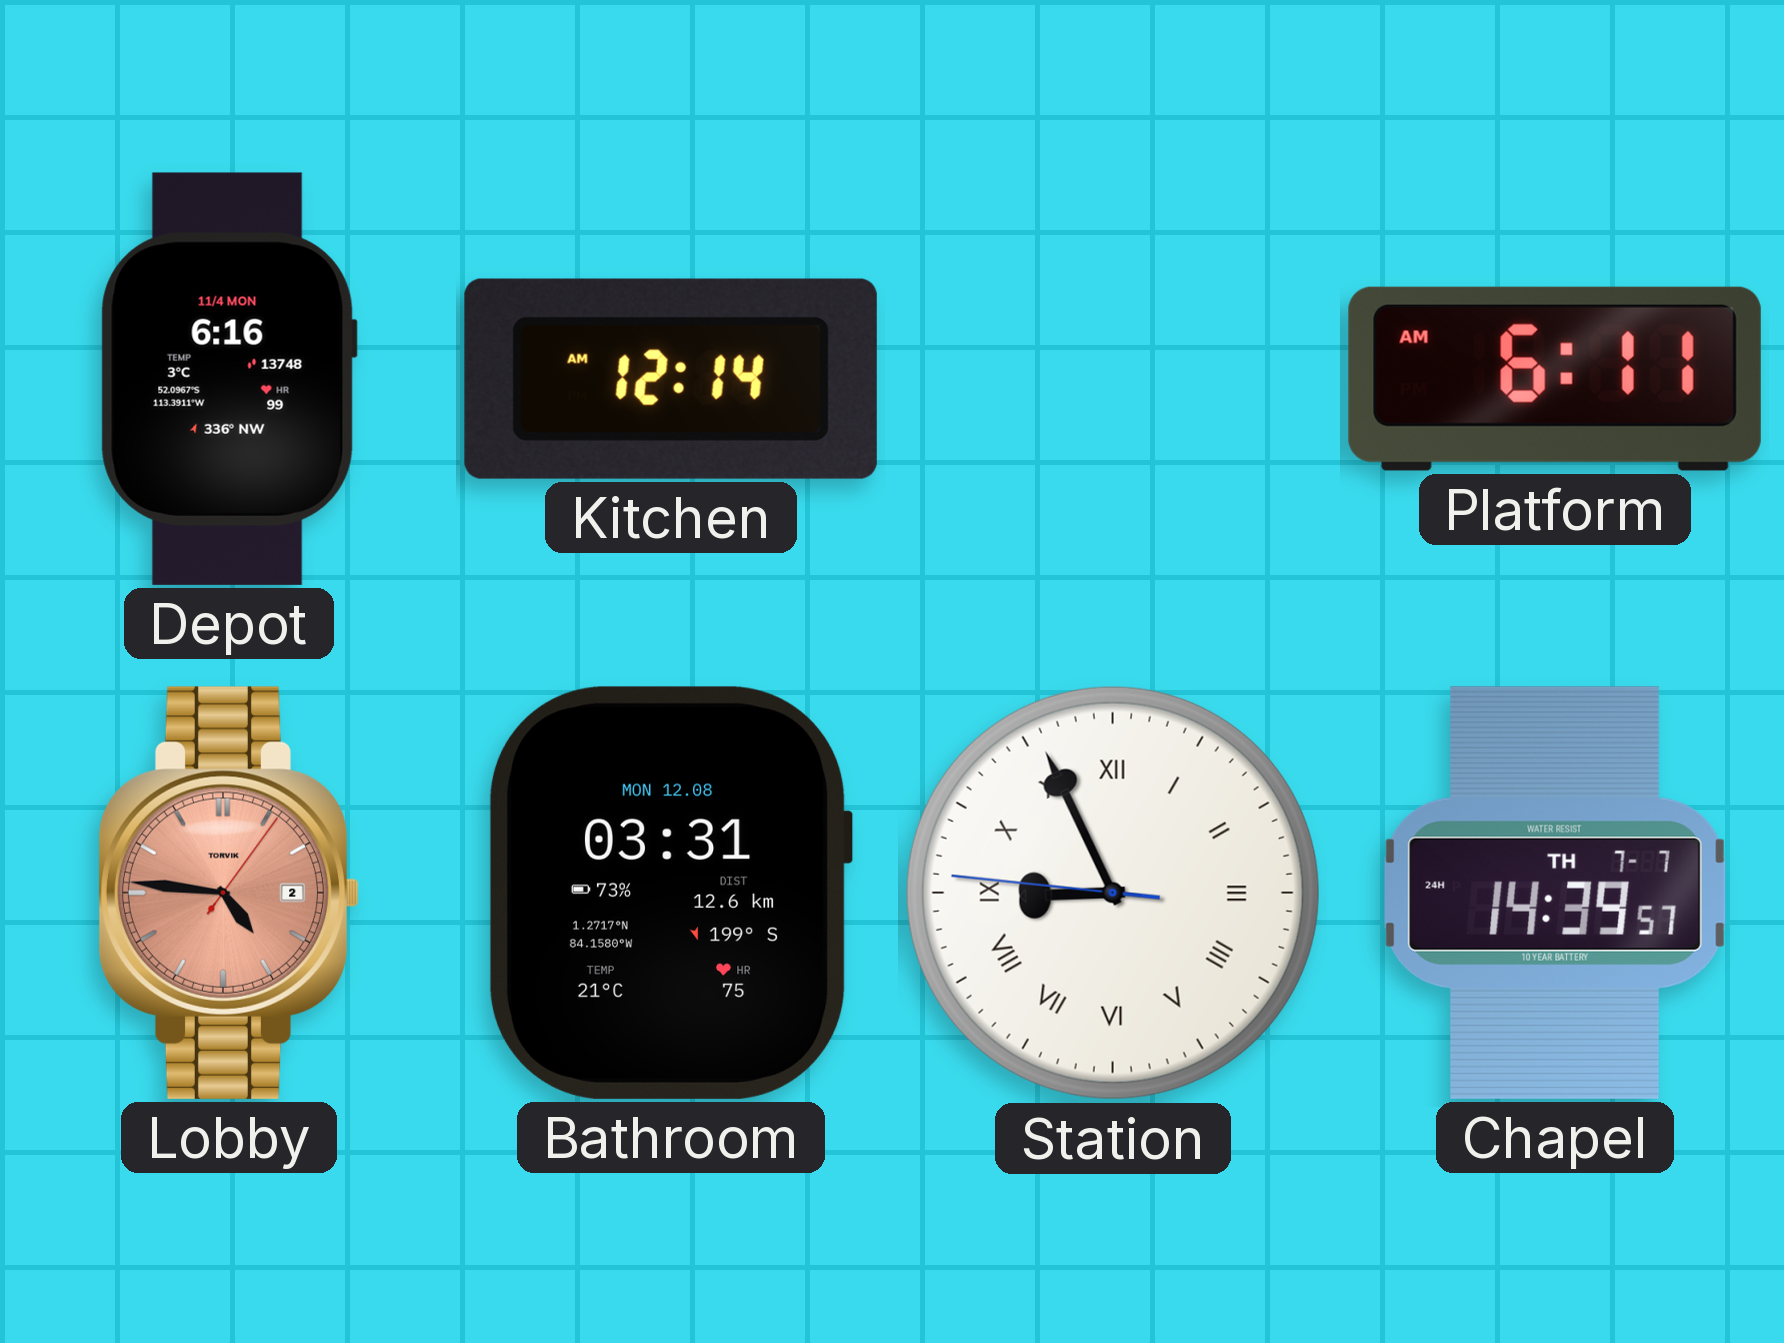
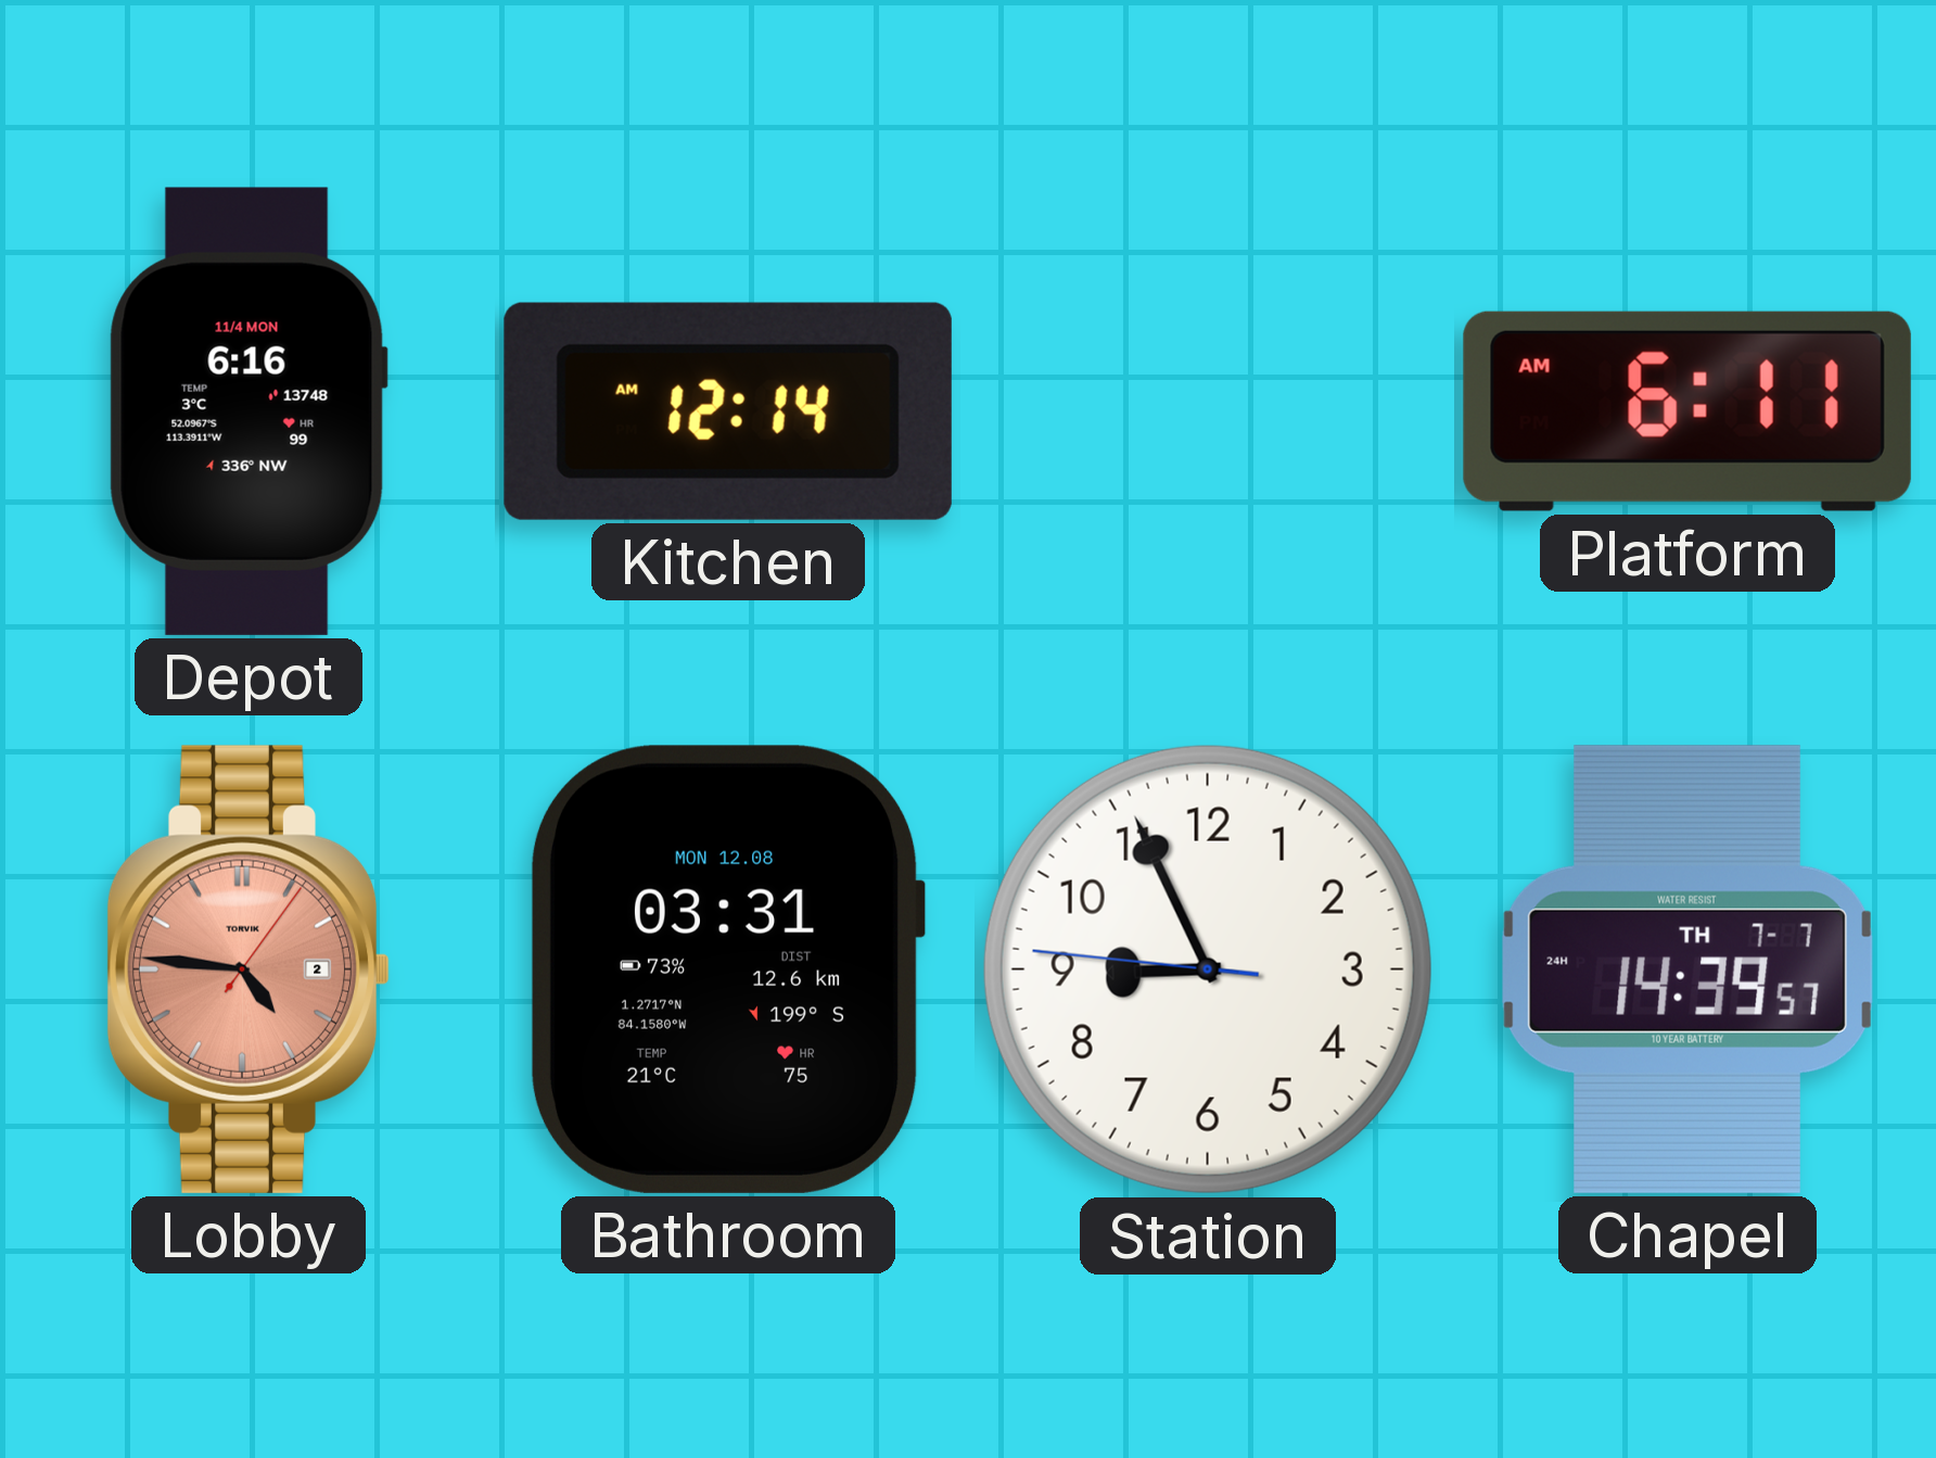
Station numerals: Roman -> Arabic
